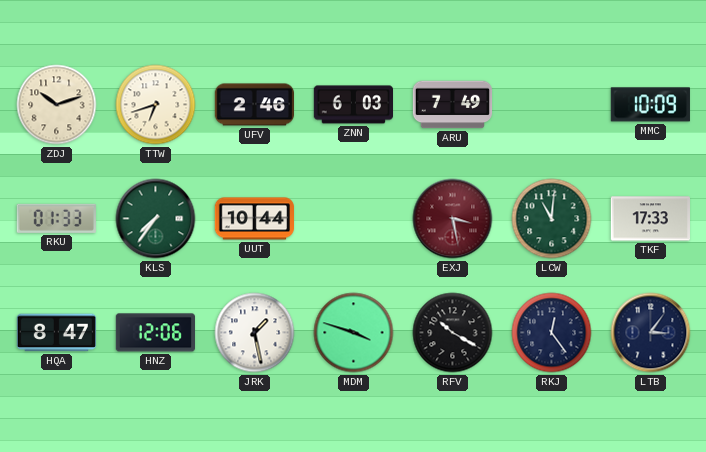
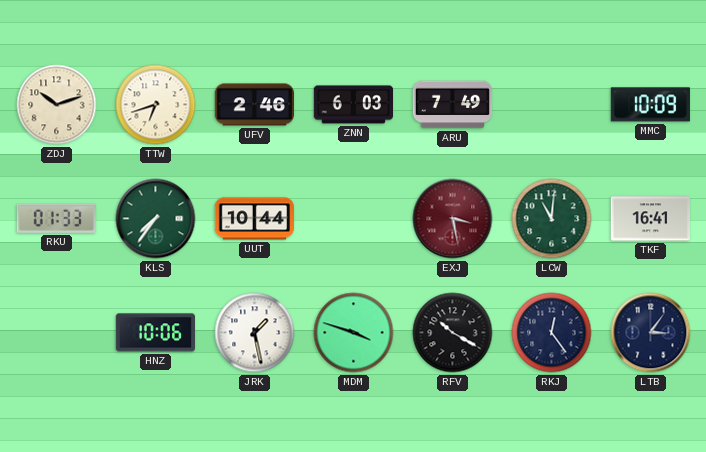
TKF: 17:33 -> 16:41
HQA: 8:47 -> none
HNZ: 12:06 -> 10:06
